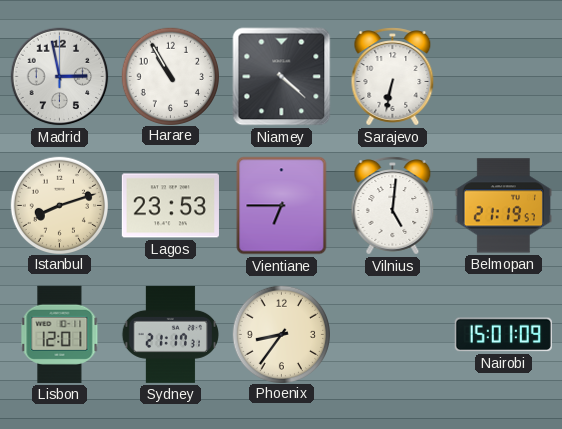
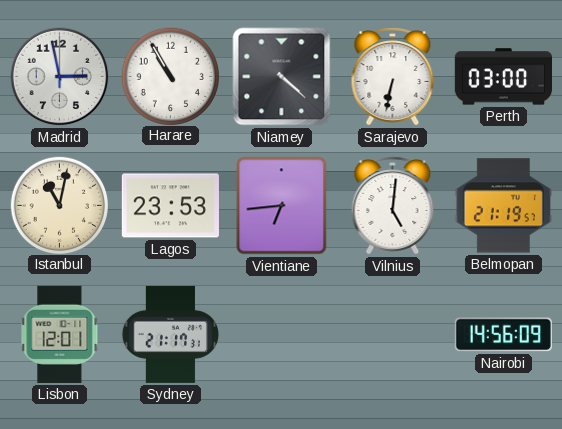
Perth: none -> 03:00
Istanbul: 8:12 -> 11:02
Vientiane: 6:45 -> 6:44
Phoenix: 8:36 -> none
Nairobi: 15:01 -> 14:56
